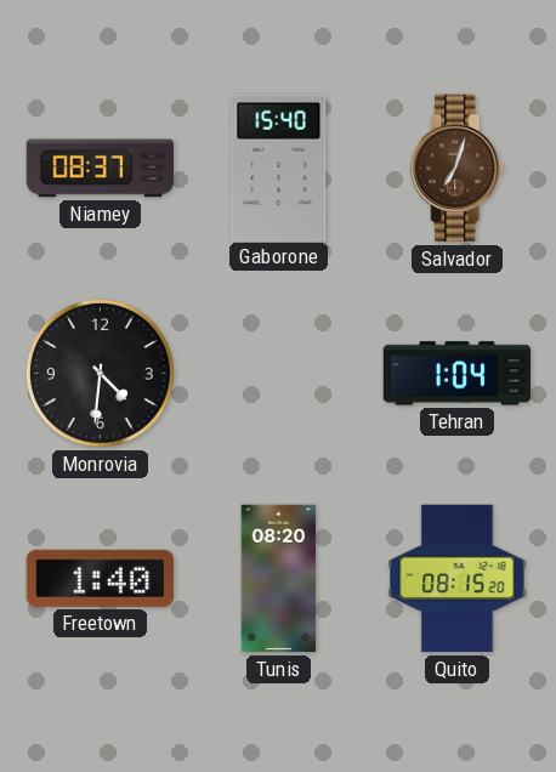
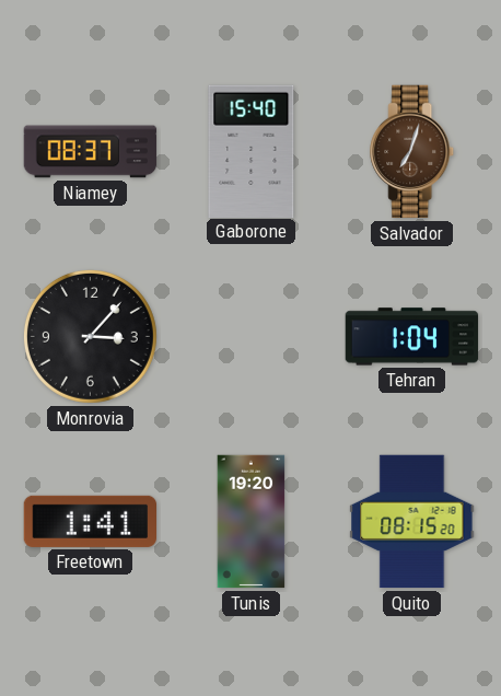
Monrovia: 4:31 -> 3:07
Freetown: 1:40 -> 1:41
Tunis: 08:20 -> 19:20
